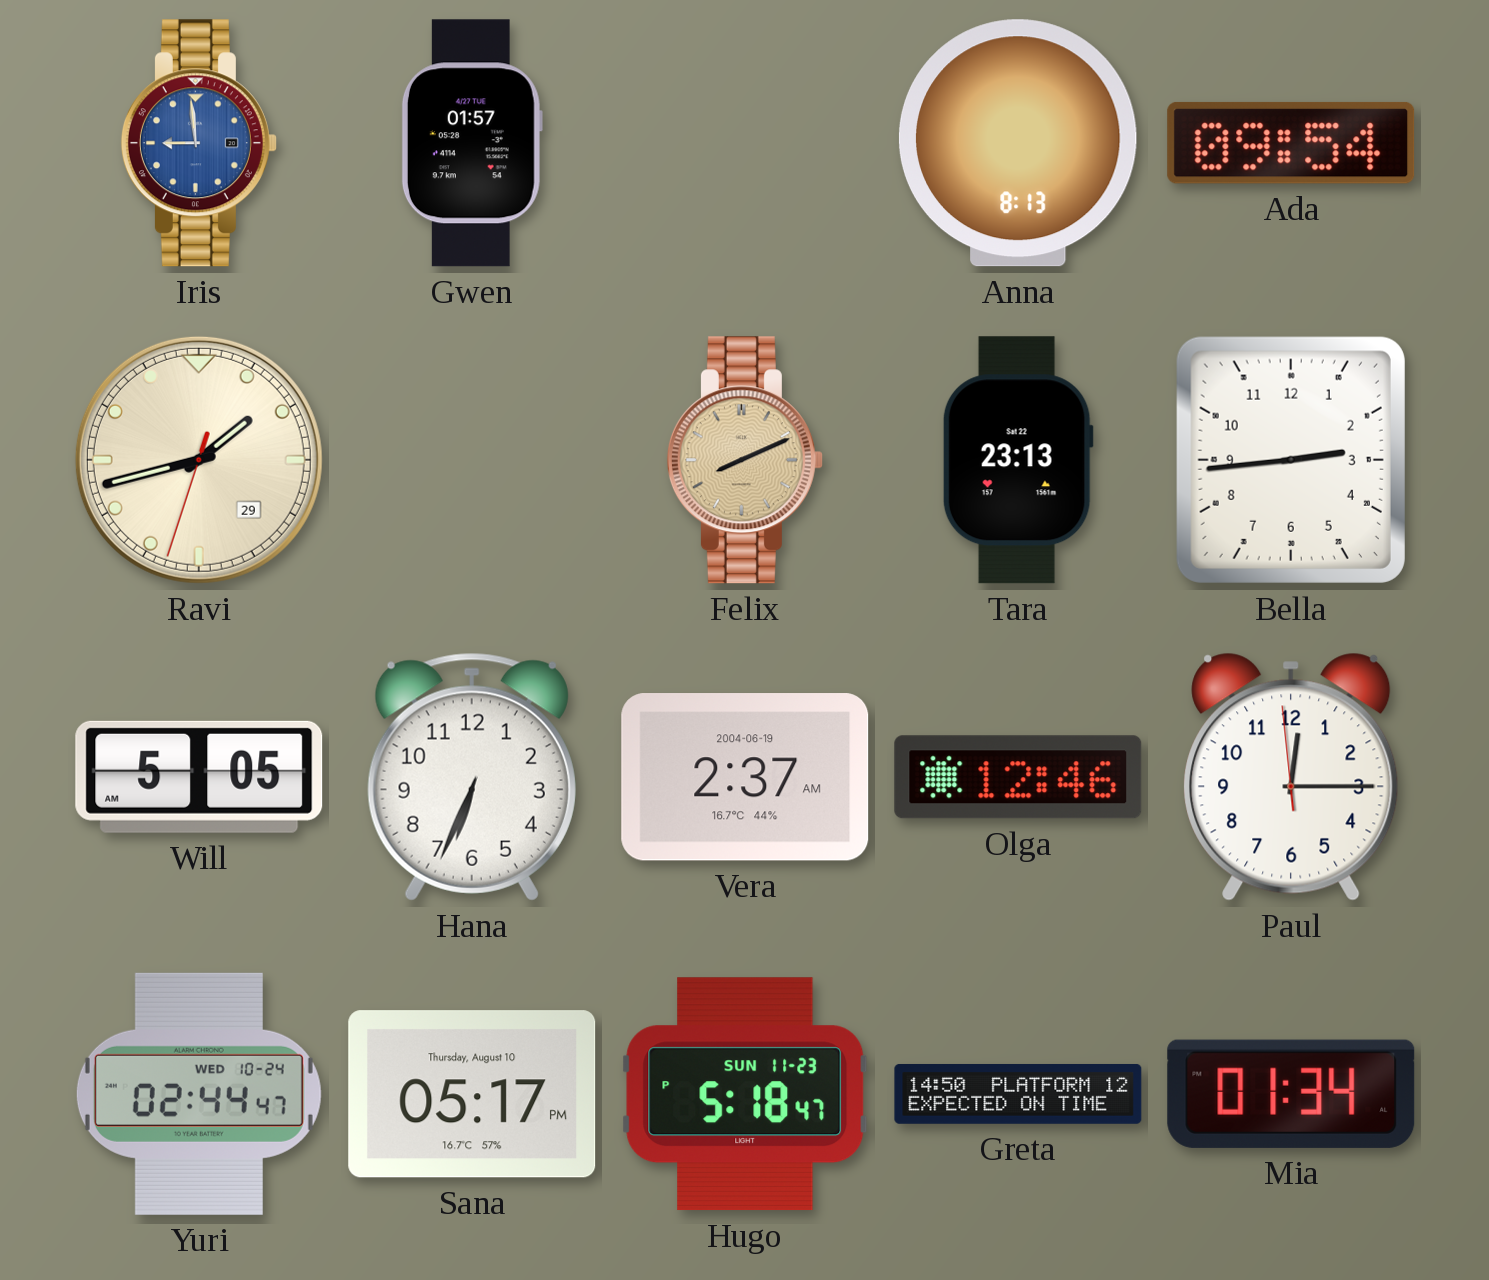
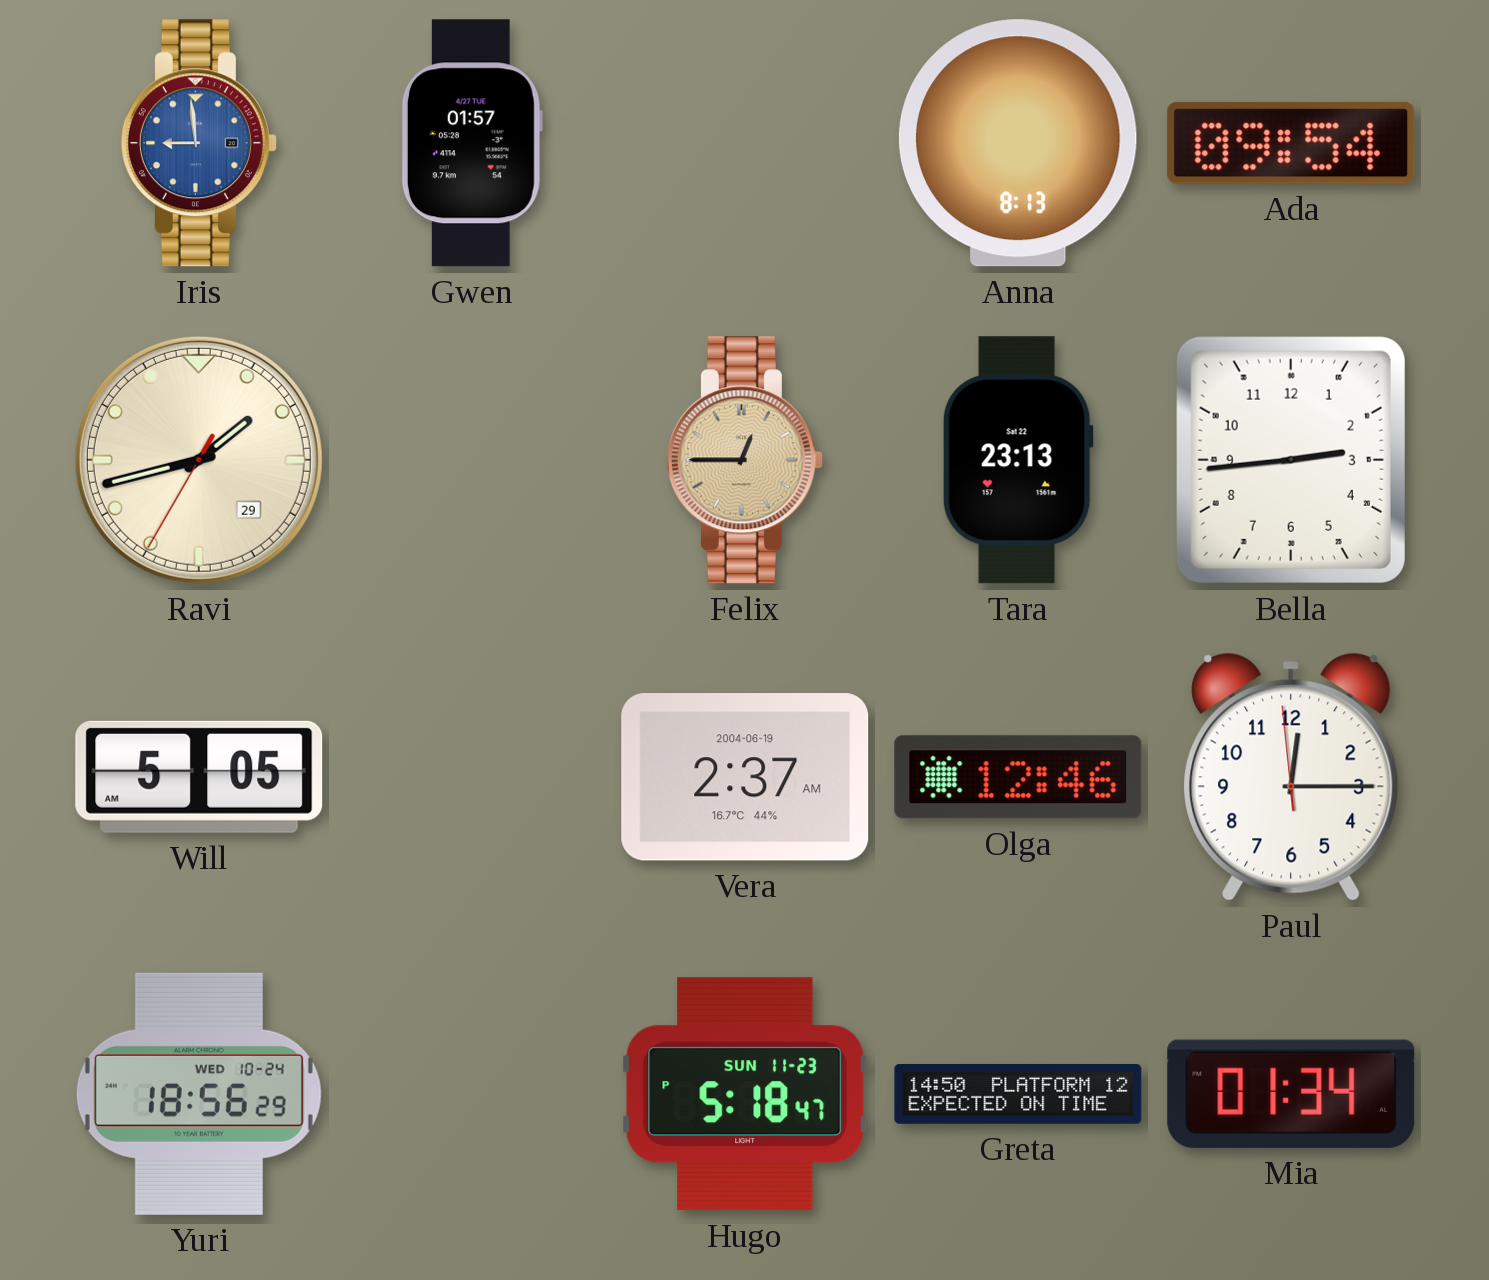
Ravi: 1:42:33 -> 1:42:35
Felix: 8:11 -> 12:45
Hana: 6:34 -> none
Yuri: 02:44 -> 18:56
Sana: 05:17 -> none
